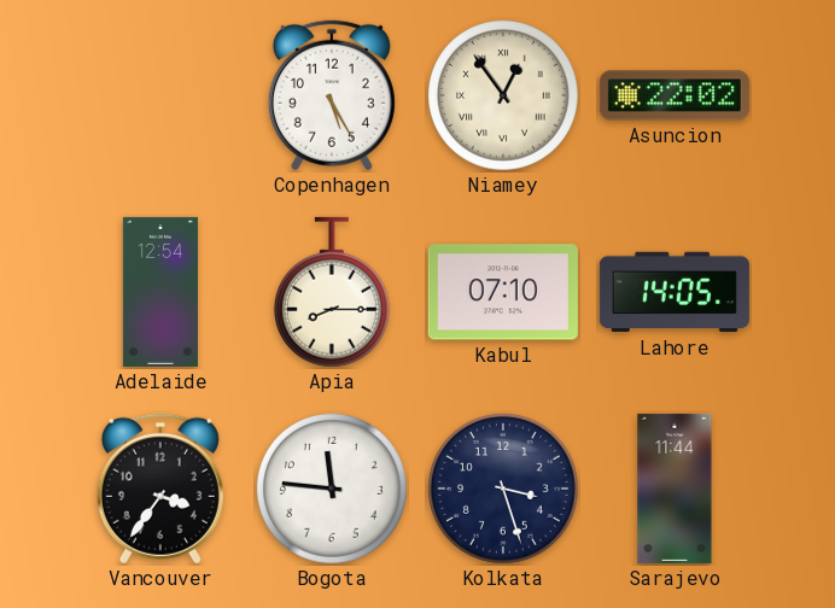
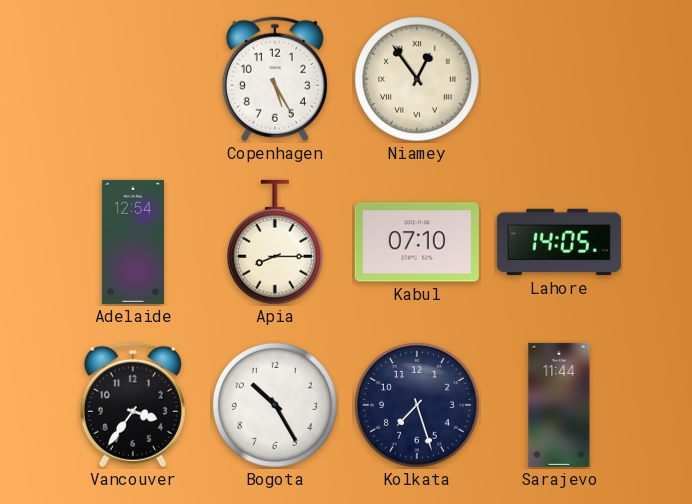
Asuncion: 22:02 -> none
Bogota: 11:46 -> 10:25
Kolkata: 3:27 -> 7:27
